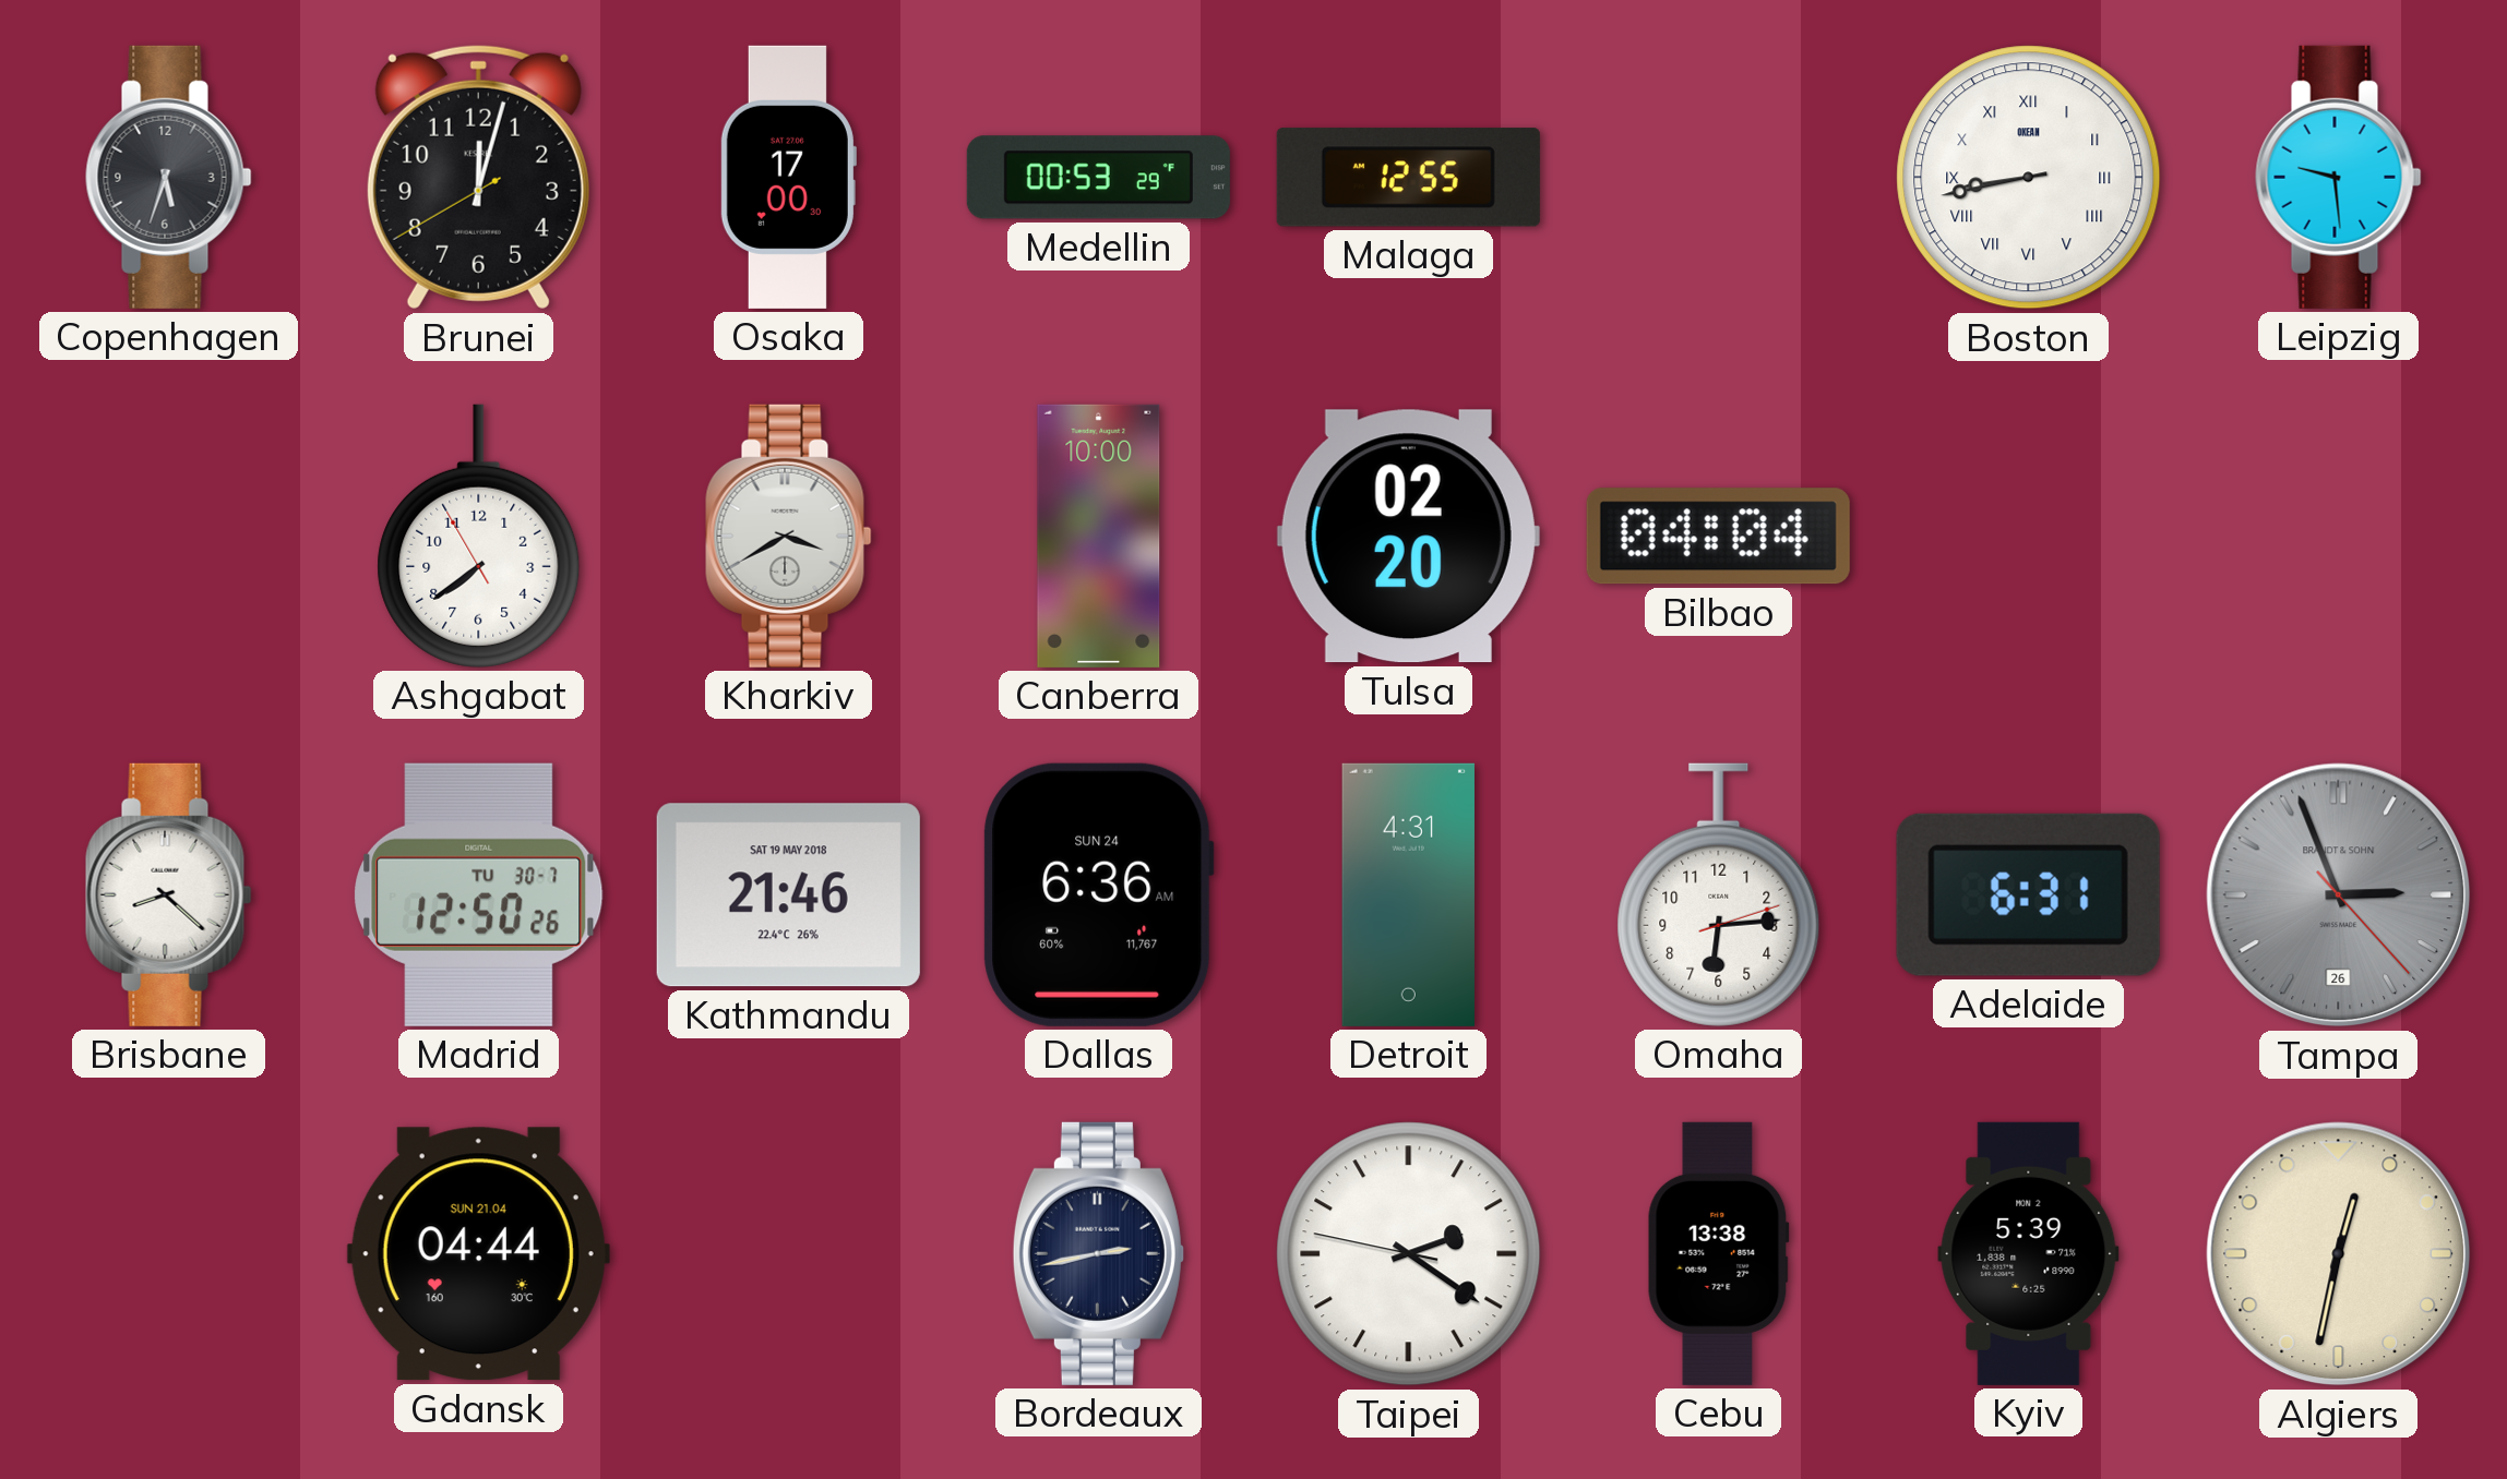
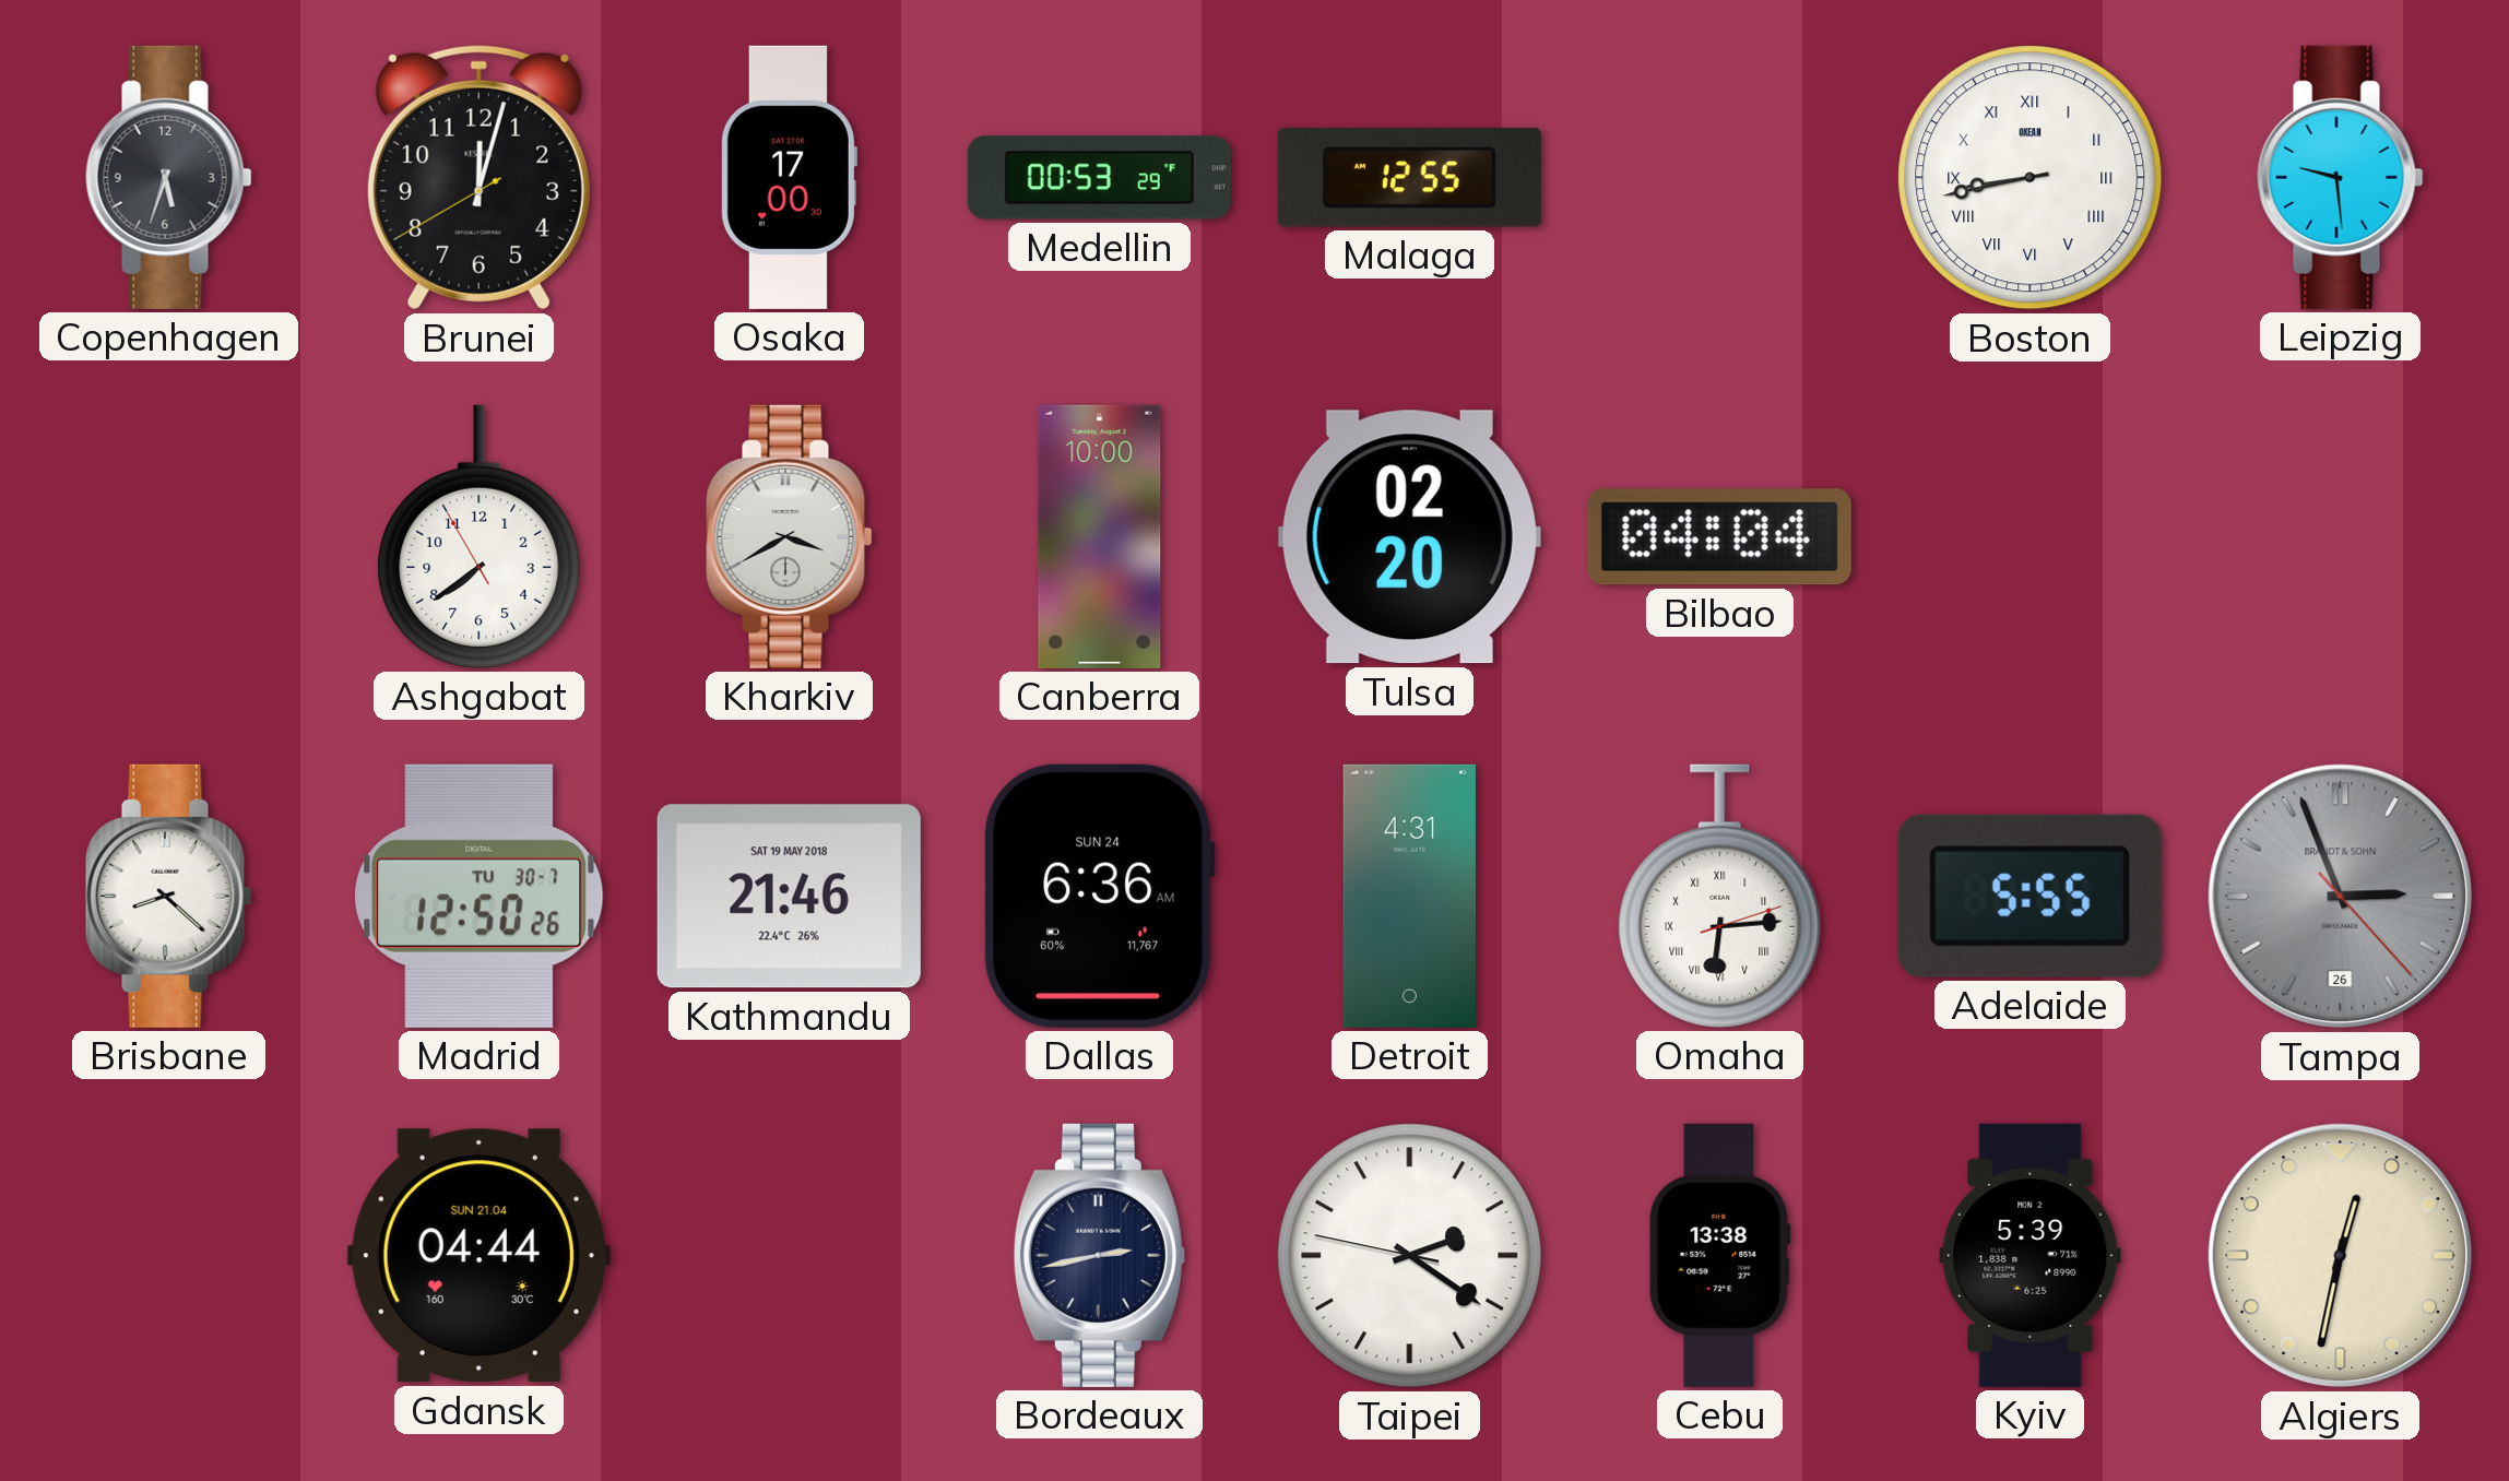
Omaha numerals: Arabic -> Roman
Adelaide: 6:31 -> 5:55
